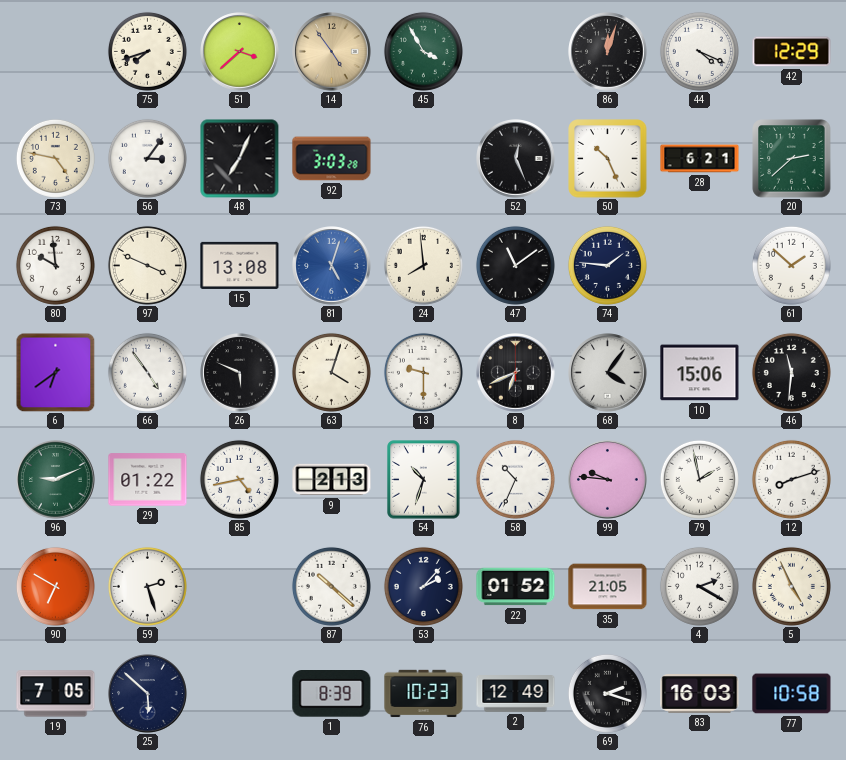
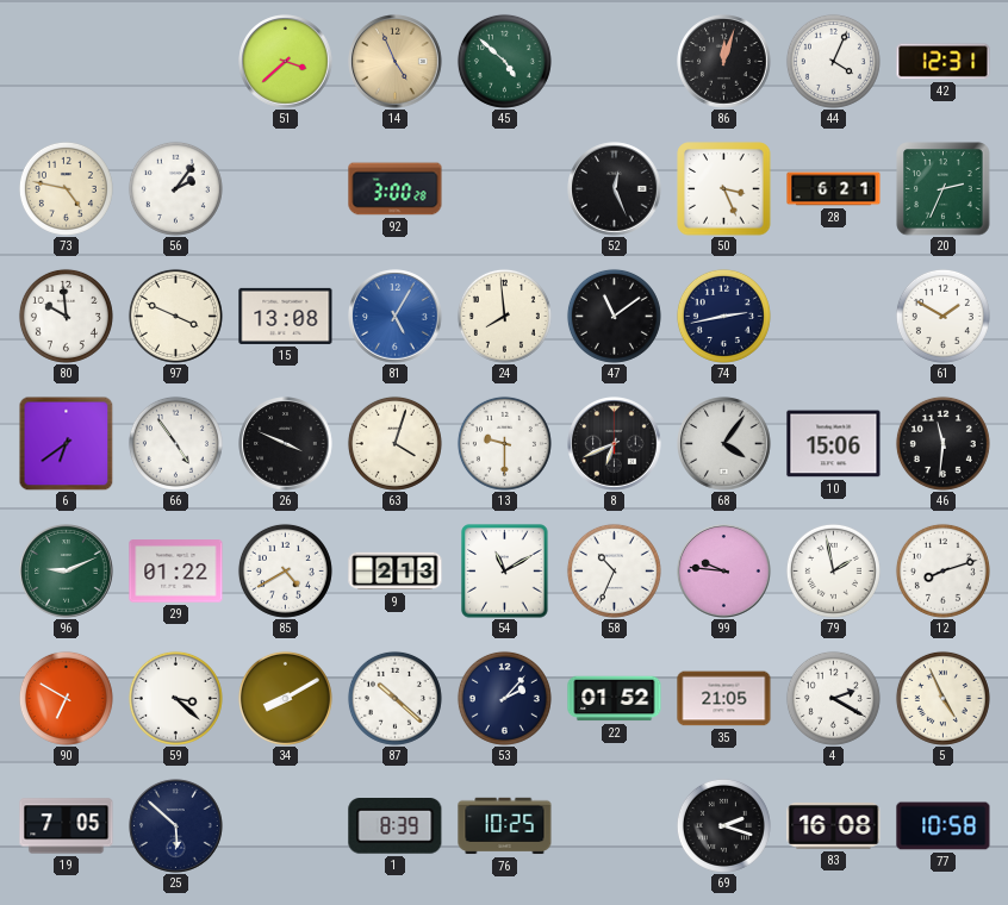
75: 7:42 -> none
14: 4:54 -> 4:56
45: 3:55 -> 4:52
44: 4:19 -> 4:04
42: 12:29 -> 12:31
56: 3:06 -> 2:06
48: 7:04 -> none
92: 3:03 -> 3:00
50: 10:26 -> 3:26
20: 2:38 -> 2:34
81: 5:03 -> 5:05
74: 1:46 -> 2:43
61: 1:52 -> 1:50
26: 5:49 -> 3:49
85: 4:43 -> 4:40
54: 10:33 -> 11:10
59: 2:27 -> 3:22
34: none -> 8:10
76: 10:23 -> 10:25
2: 12:49 -> none
83: 16:03 -> 16:08
